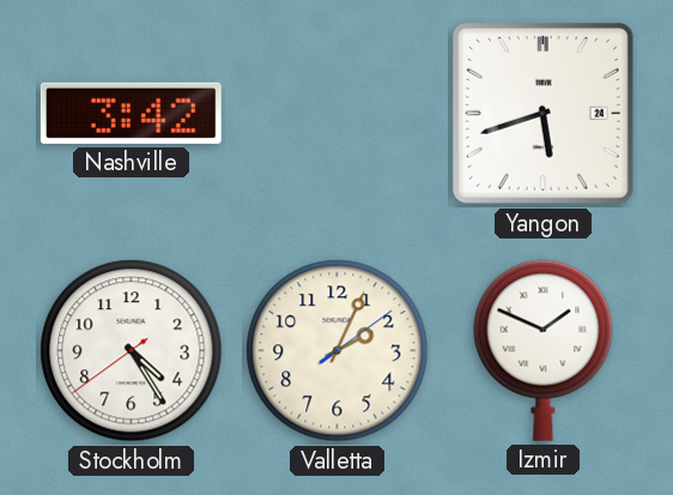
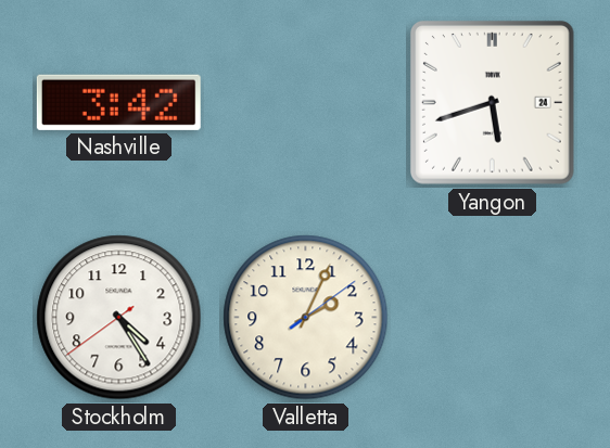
Izmir: 1:49 -> none
